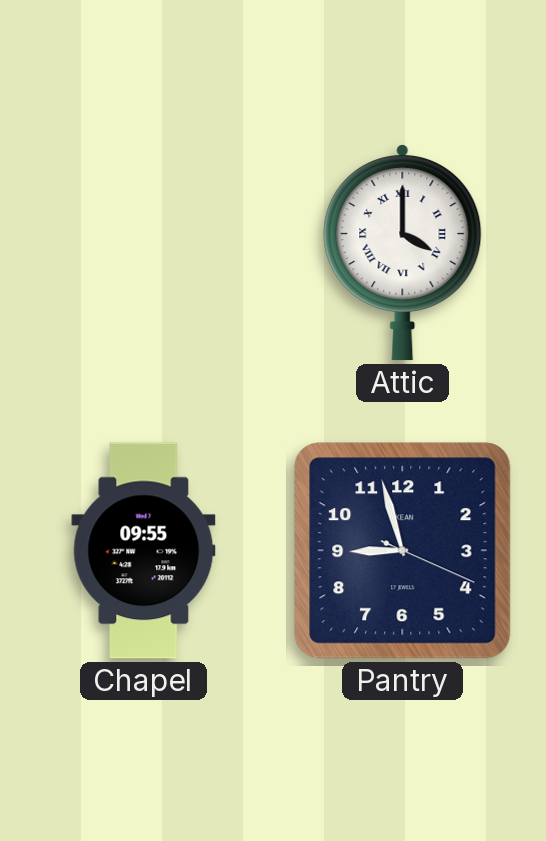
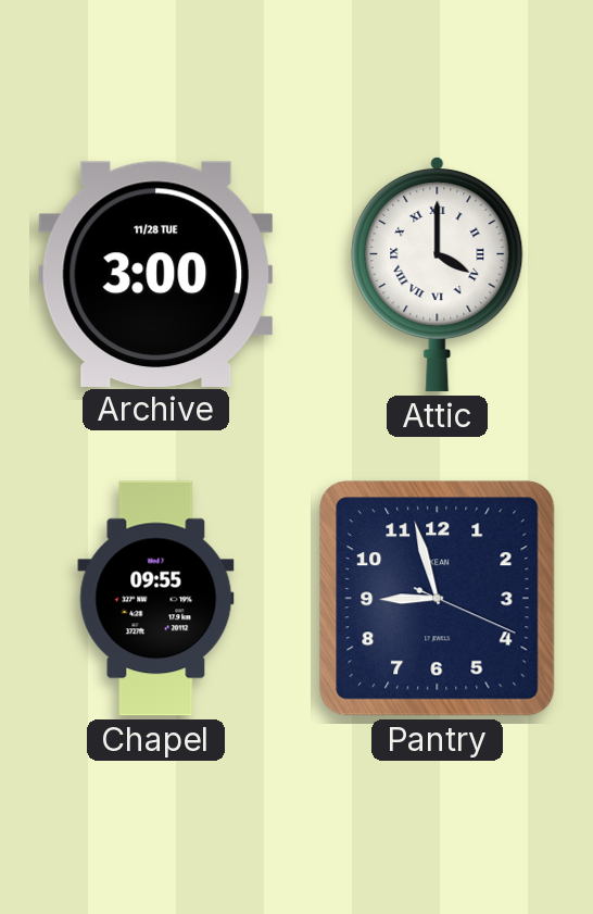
Archive: none -> 3:00
